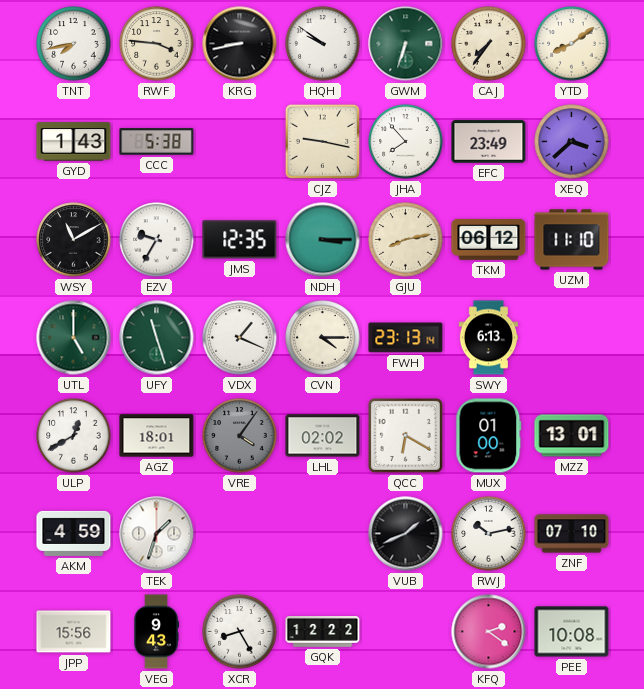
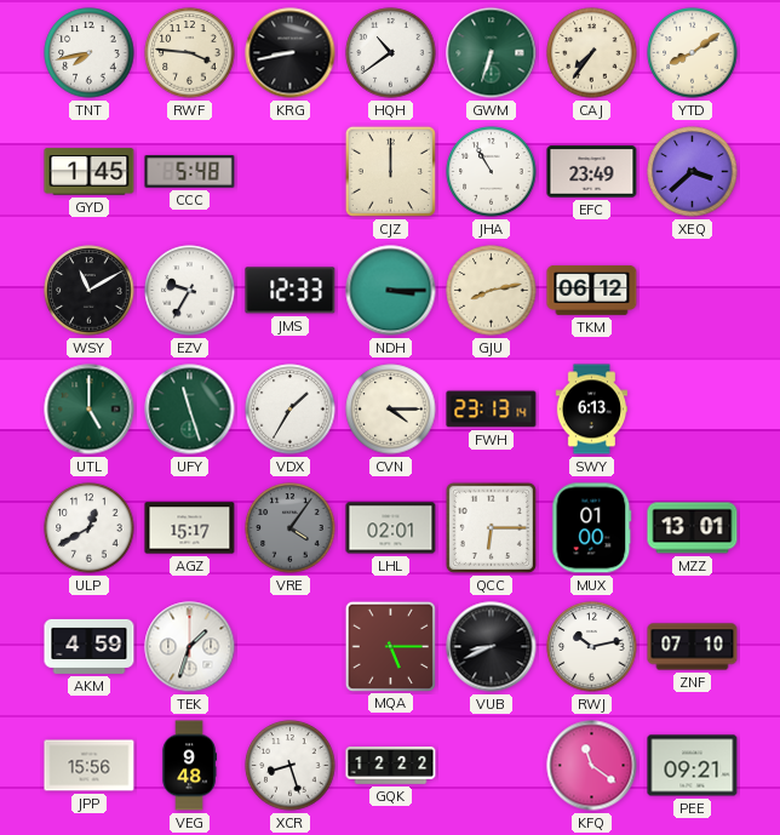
HQH: 9:51 -> 10:39
GYD: 1:43 -> 1:45
CCC: 5:38 -> 5:48
CJZ: 9:17 -> 12:00
JHA: 7:53 -> 10:55
JMS: 12:35 -> 12:33
UZM: 11:10 -> none
VDX: 1:19 -> 1:35
AGZ: 18:01 -> 15:17
LHL: 02:02 -> 02:01
QCC: 6:20 -> 6:15
MQA: none -> 5:15
VUB: 1:41 -> 8:41
VEG: 9:43 -> 9:48
XCR: 8:25 -> 8:27
KFQ: 2:21 -> 11:21
PEE: 10:08 -> 09:21
